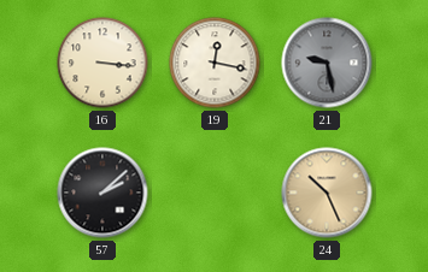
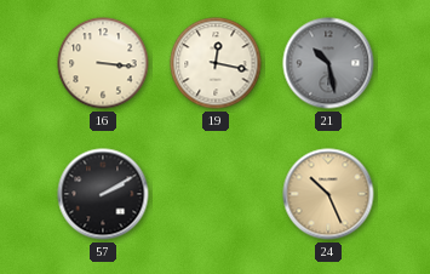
21: 9:28 -> 10:28
57: 2:08 -> 2:10
